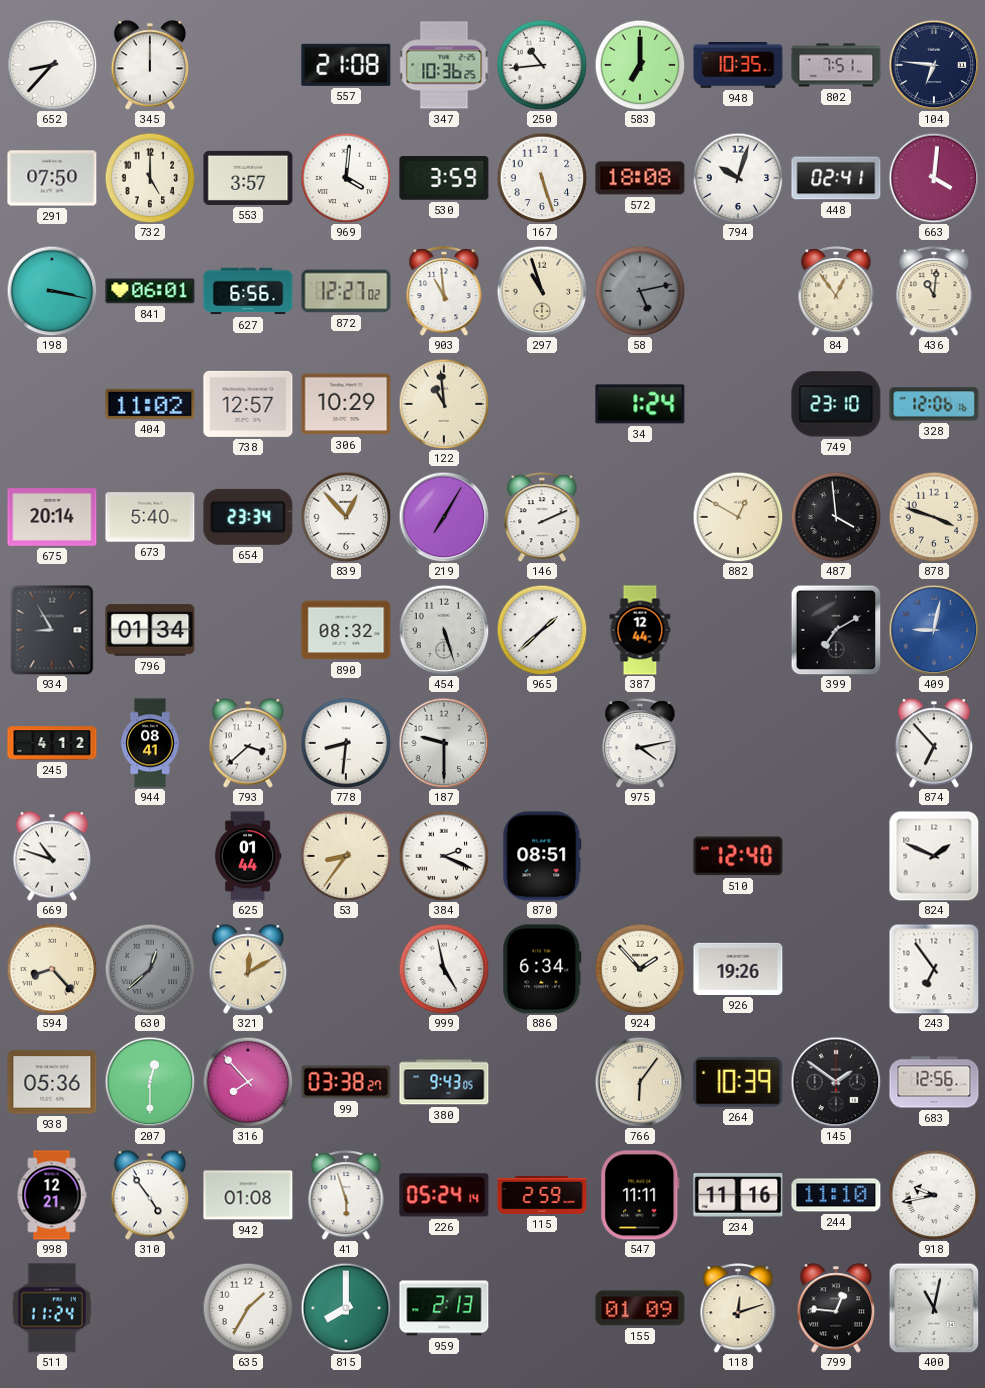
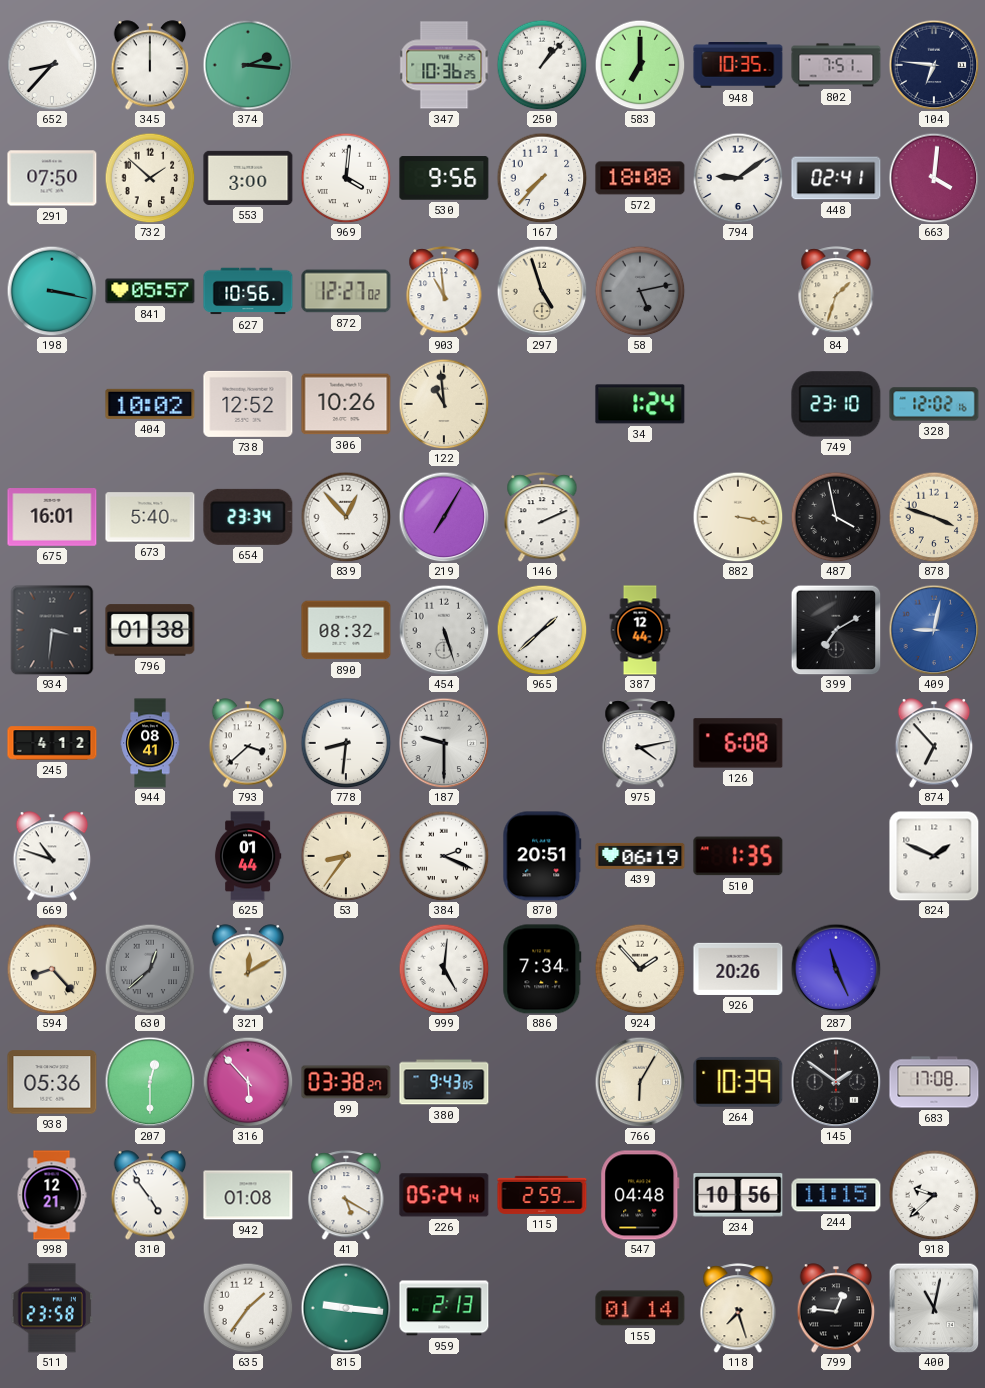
374: none -> 2:16
557: 21:08 -> none
250: 10:44 -> 1:07
732: 5:00 -> 1:52
553: 3:57 -> 3:00
530: 3:59 -> 9:56
167: 5:27 -> 7:37
794: 10:03 -> 9:09
841: 06:01 -> 05:57
627: 6:56 -> 10:56
297: 10:57 -> 4:57
84: 12:54 -> 1:33
436: 11:01 -> none
404: 11:02 -> 10:02
738: 12:57 -> 12:52
306: 10:29 -> 10:26
328: 12:06 -> 12:02
675: 20:14 -> 16:01
882: 12:50 -> 3:17
487: 3:59 -> 3:58
934: 8:55 -> 3:31
796: 01:34 -> 01:38
126: none -> 6:08
870: 08:51 -> 20:51
439: none -> 06:19
510: 12:40 -> 1:35
999: 4:58 -> 5:01
886: 6:34 -> 7:34
926: 19:26 -> 20:26
287: none -> 11:26
243: 6:54 -> none
316: 7:53 -> 5:53
766: 6:06 -> 6:05
683: 12:56 -> 17:08
41: 5:57 -> 5:20
547: 11:11 -> 04:48
234: 11:16 -> 10:56
244: 11:10 -> 11:15
918: 9:43 -> 9:38
511: 11:24 -> 23:58
635: 1:35 -> 1:36
815: 8:00 -> 9:16
155: 01:09 -> 01:14
118: 12:12 -> 7:27
